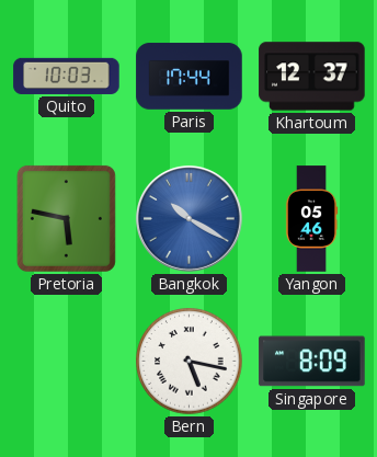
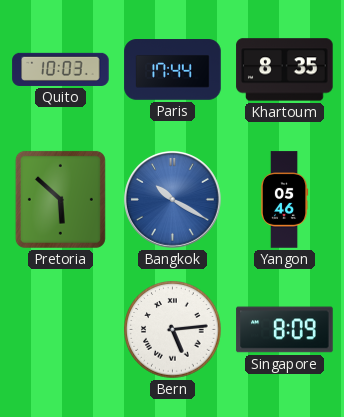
Khartoum: 12:37 -> 8:35
Pretoria: 5:47 -> 5:52
Bern: 5:17 -> 5:14
